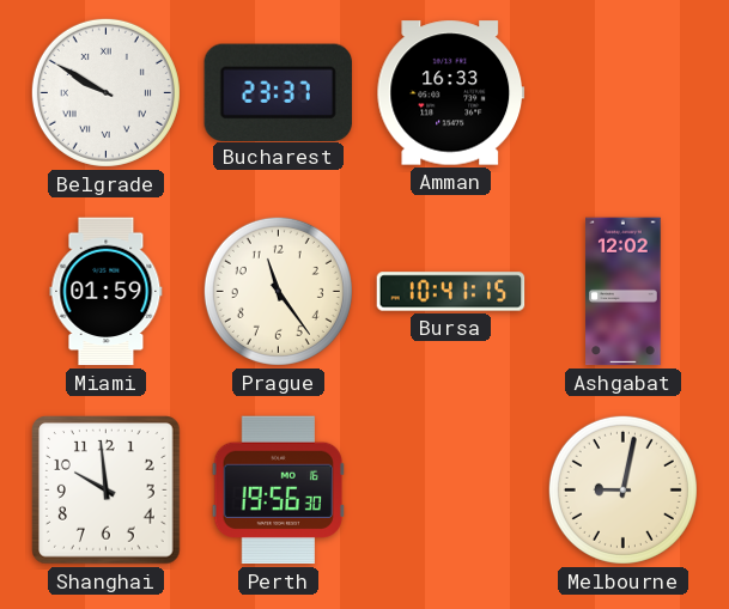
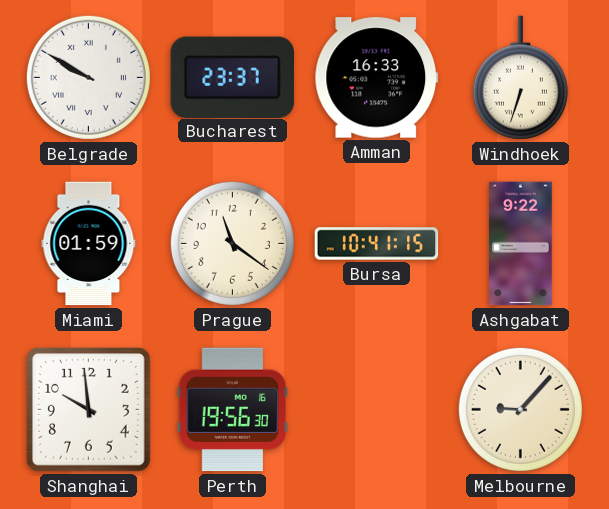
Windhoek: none -> 6:33
Prague: 11:24 -> 11:21
Ashgabat: 12:02 -> 9:22
Melbourne: 9:02 -> 9:07
